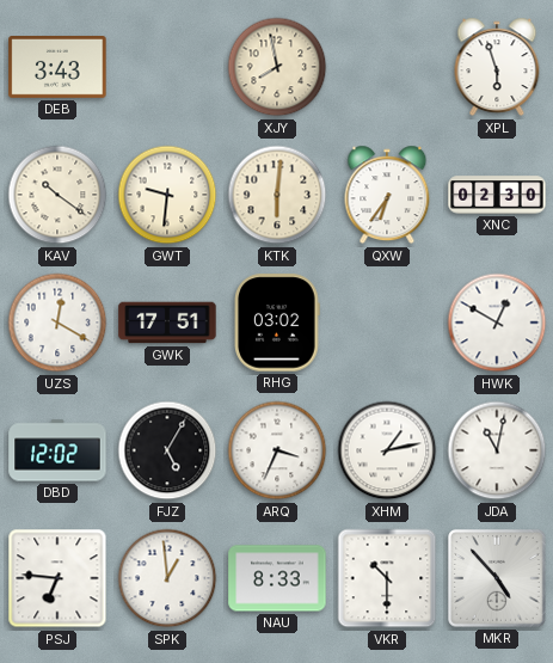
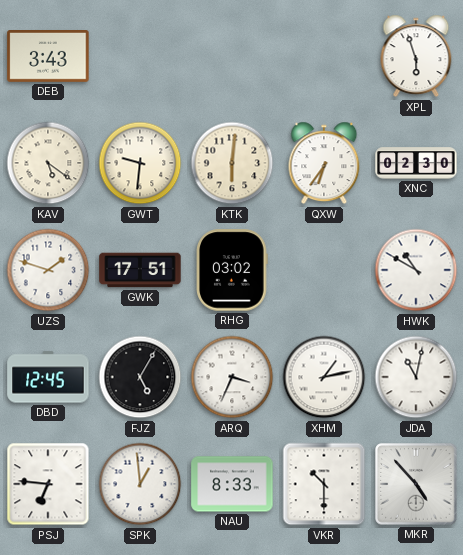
XJY: 7:58 -> none
KAV: 10:21 -> 5:21
UZS: 12:20 -> 1:48
HWK: 12:50 -> 10:50
DBD: 12:02 -> 12:45
